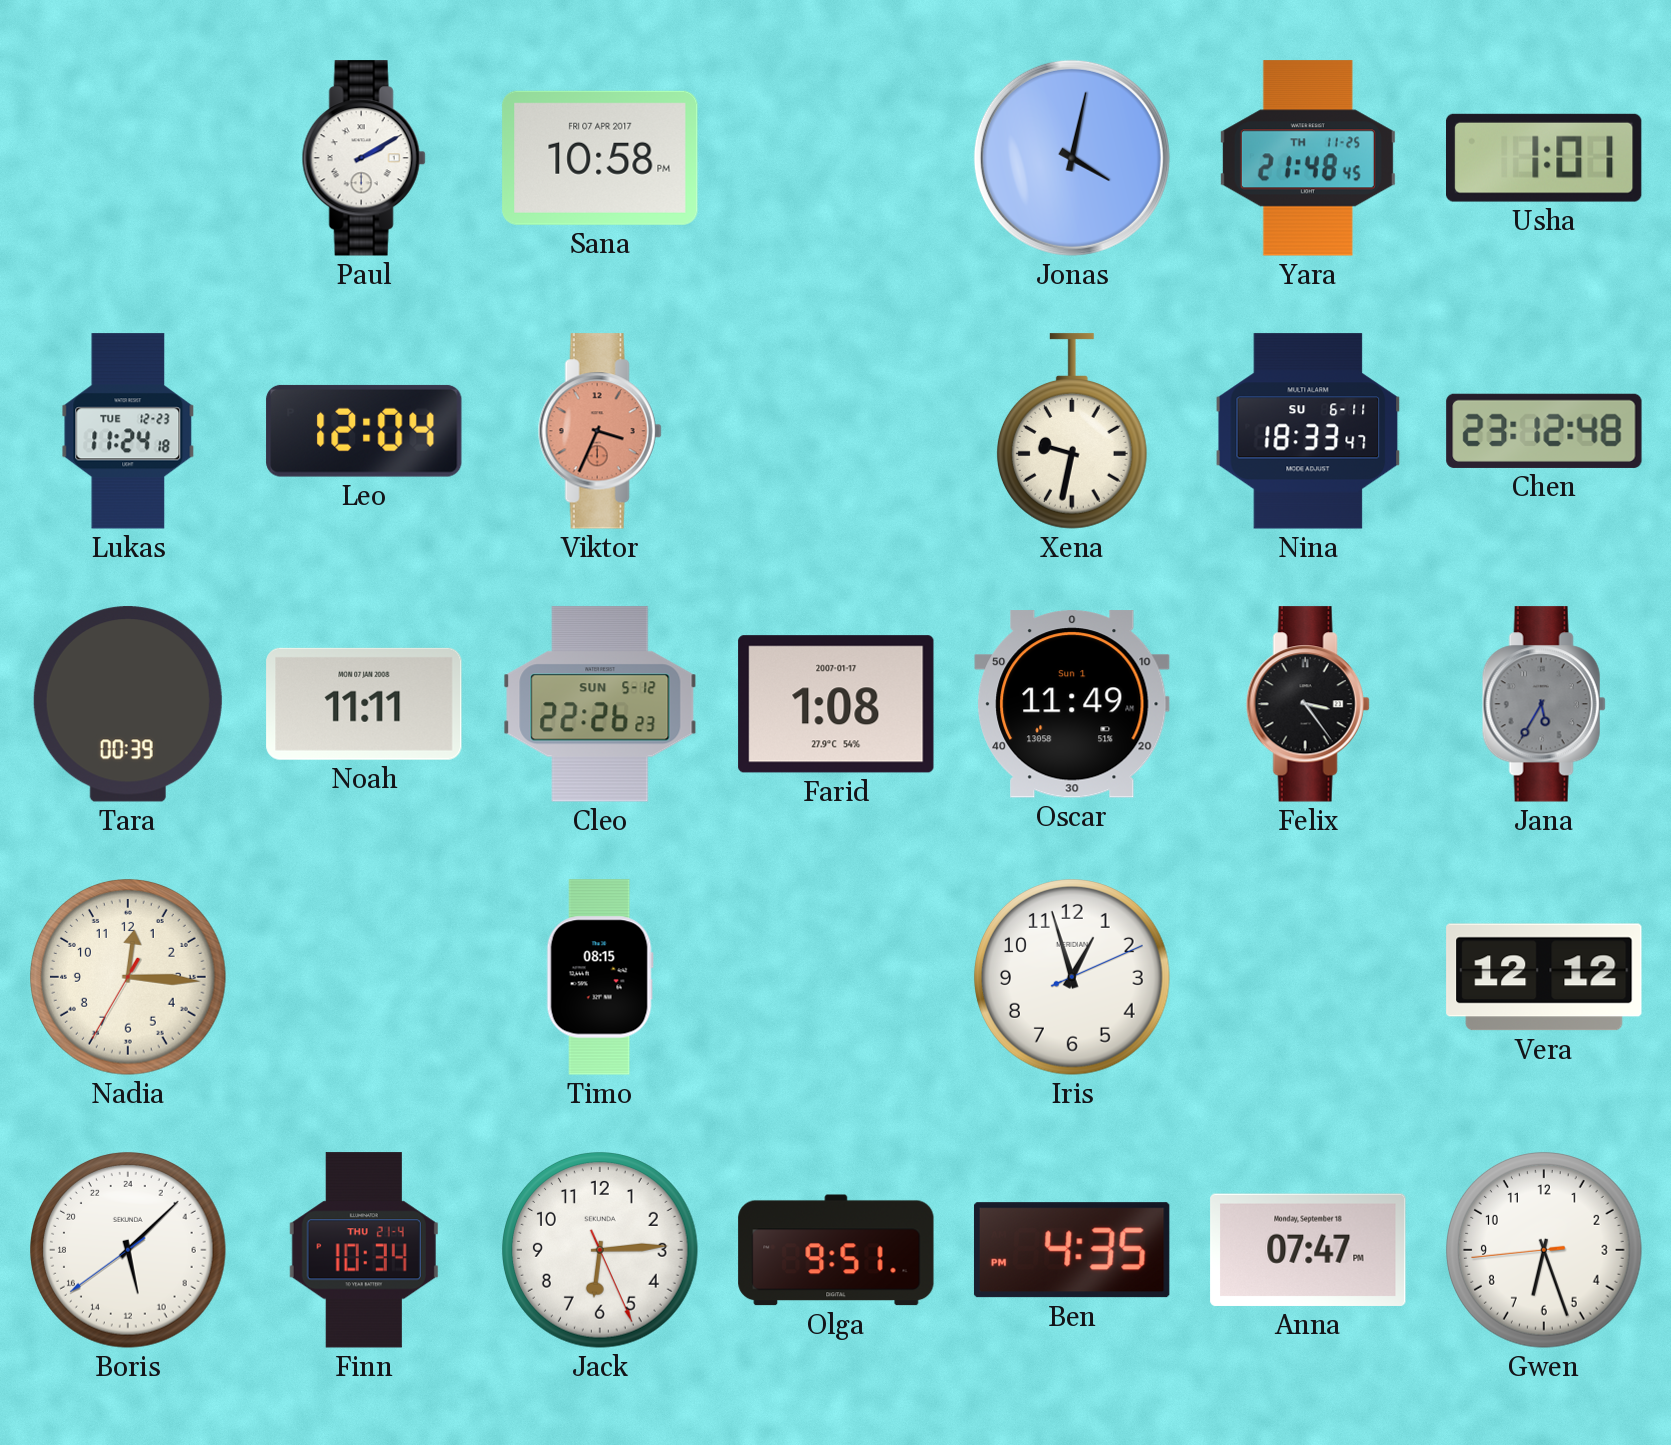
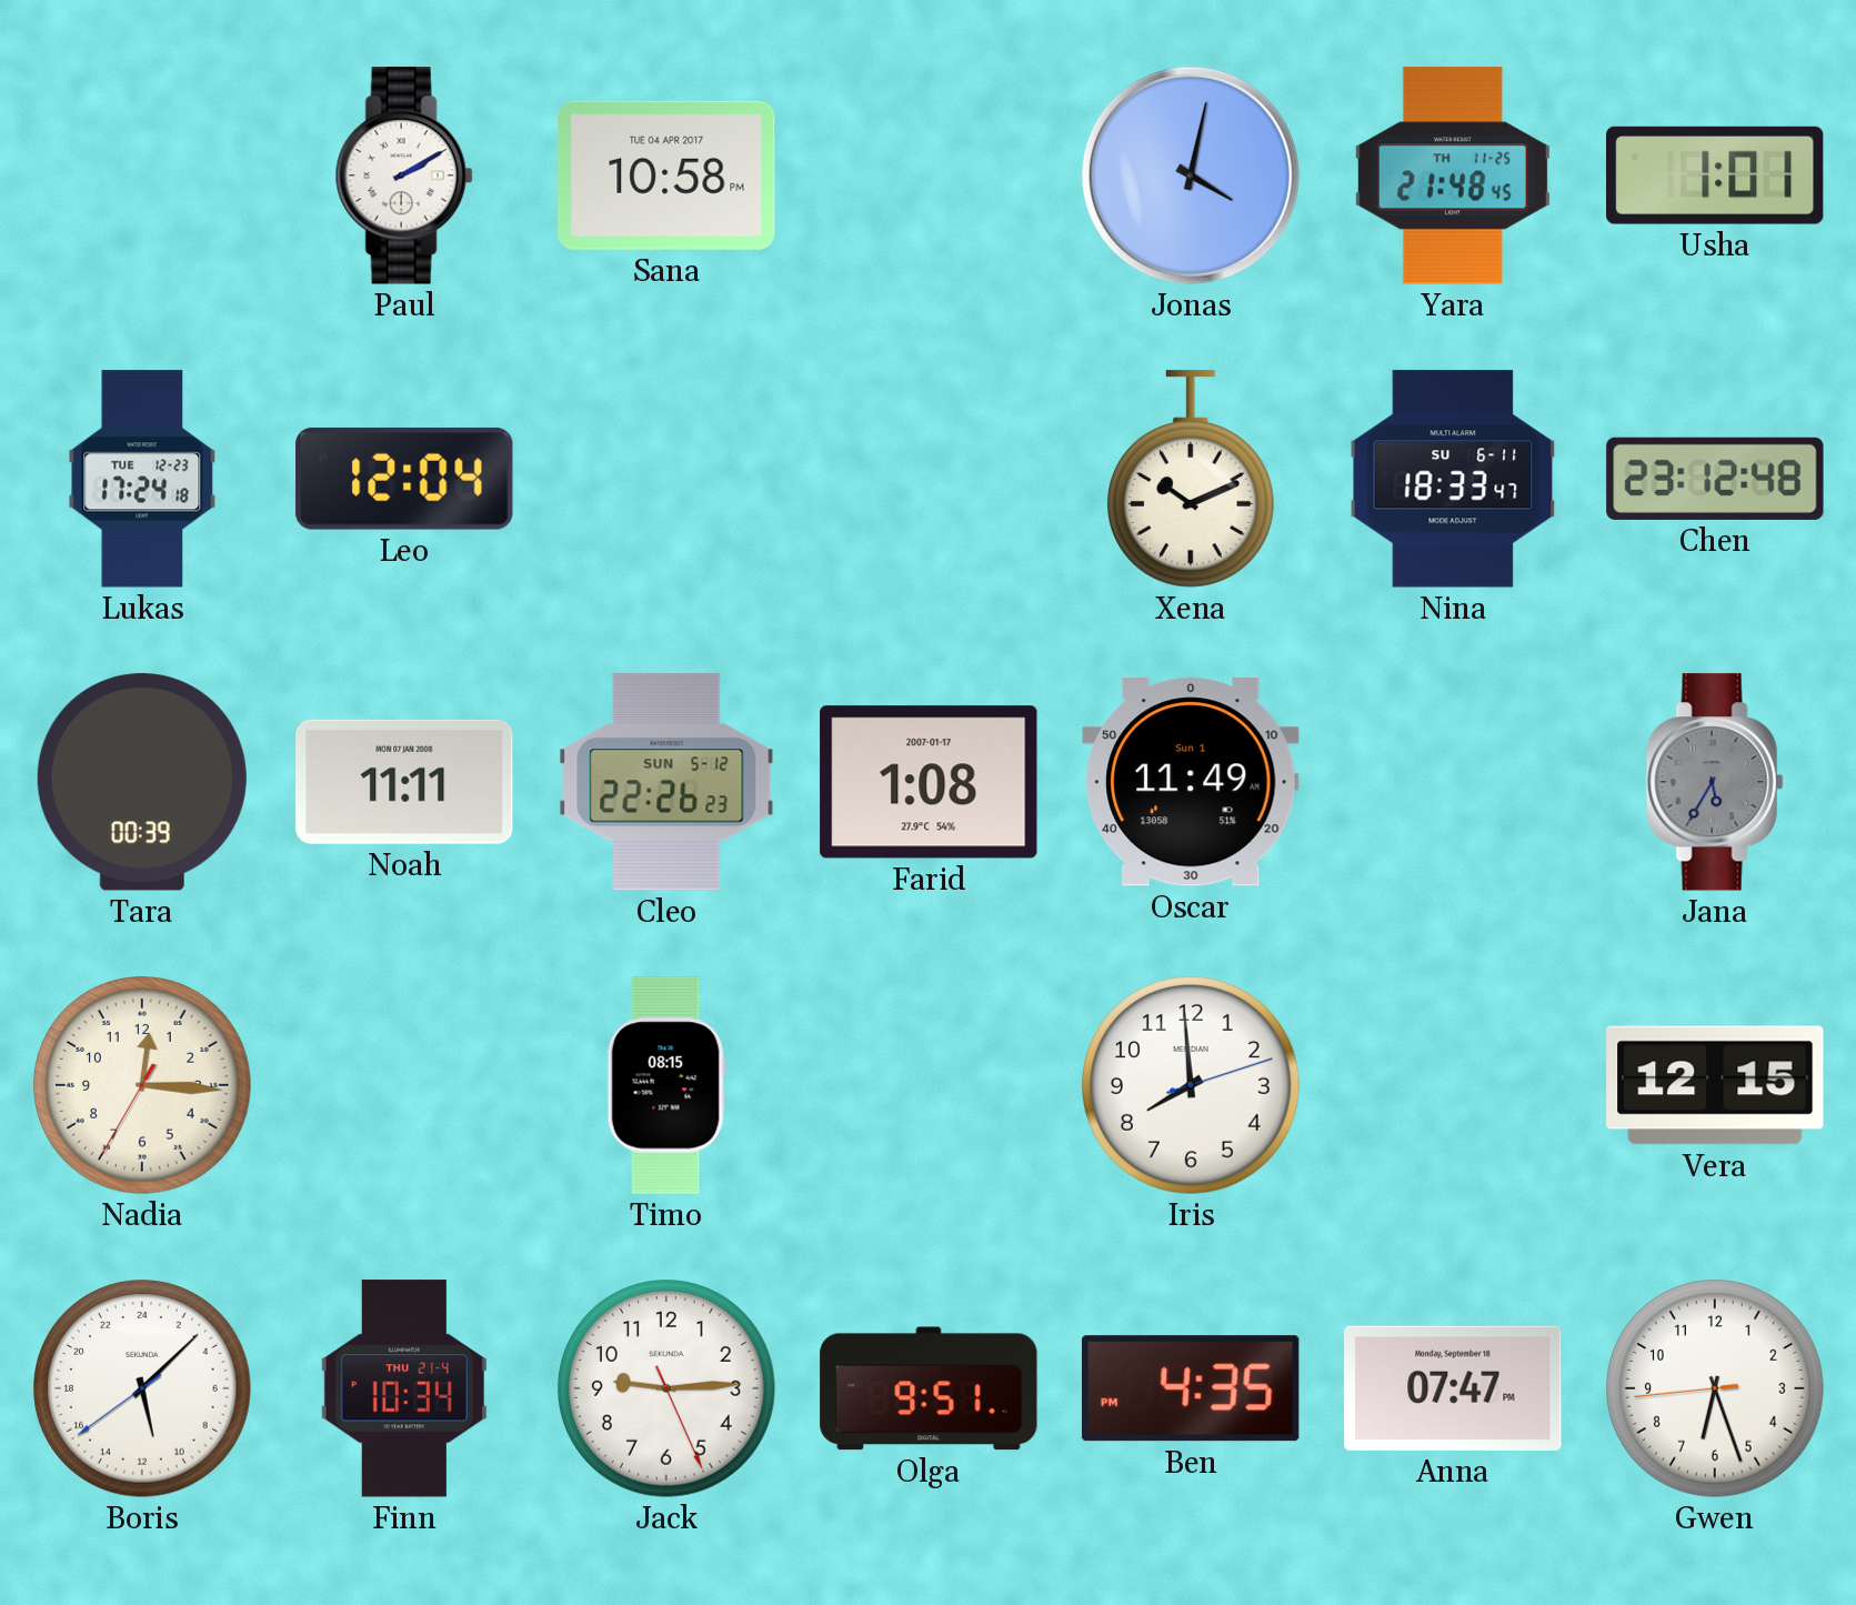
Sana date: FRI 07 APR 2017 -> TUE 04 APR 2017
Lukas: 11:24 -> 17:24
Viktor: 3:34 -> none
Xena: 9:32 -> 10:11
Felix: 3:24 -> none
Iris: 12:57 -> 7:59
Vera: 12:12 -> 12:15
Jack: 6:14 -> 9:14
